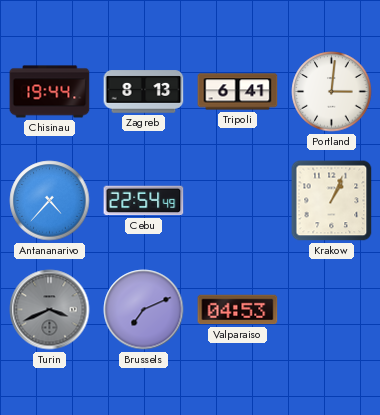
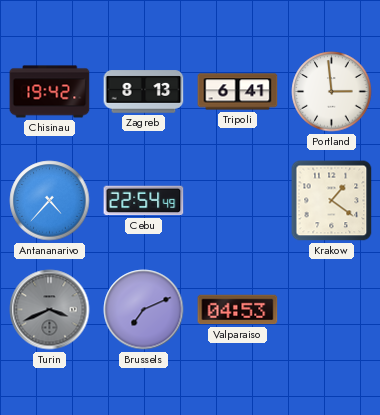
Chisinau: 19:44 -> 19:42
Portland: 3:01 -> 2:59
Krakow: 1:04 -> 1:21
